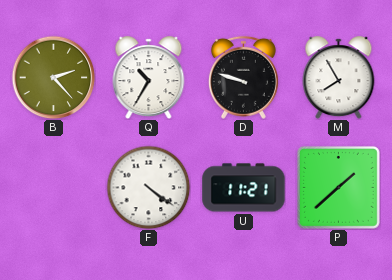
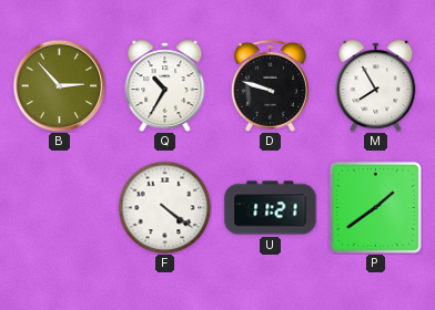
B: 2:23 -> 2:53
P: 1:38 -> 1:39
